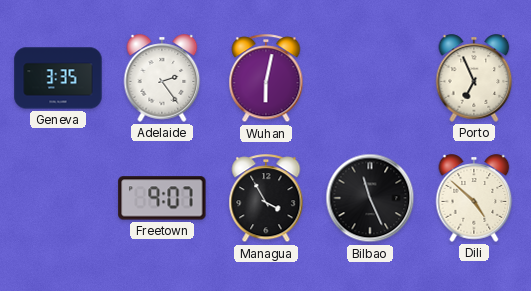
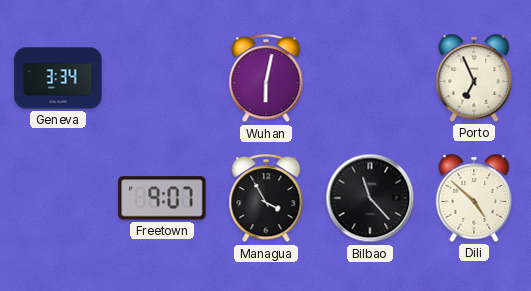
Geneva: 3:35 -> 3:34
Adelaide: 2:24 -> none
Bilbao: 11:26 -> 11:23
